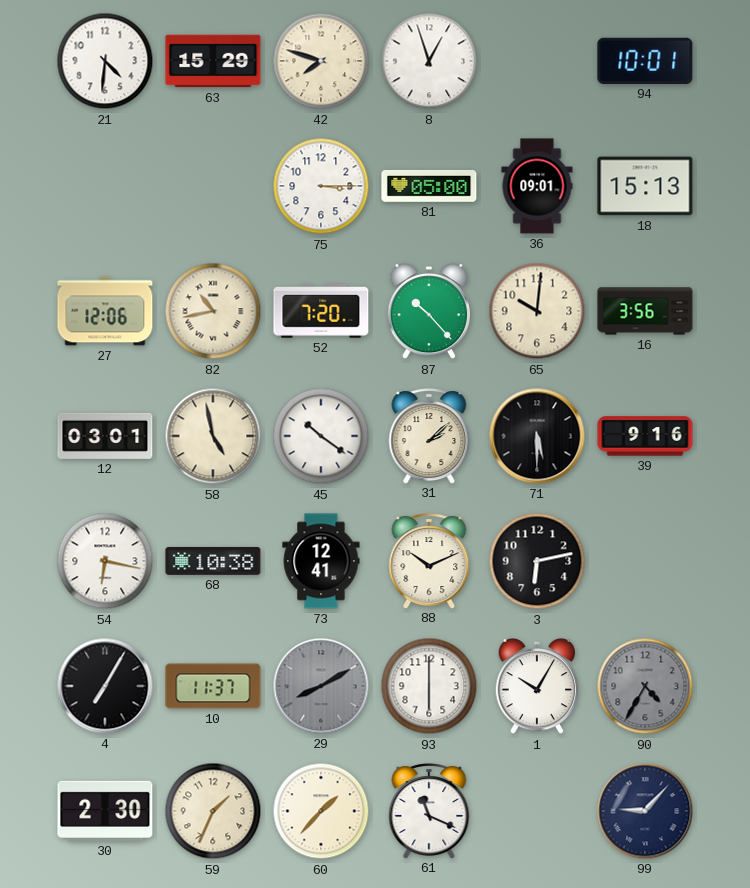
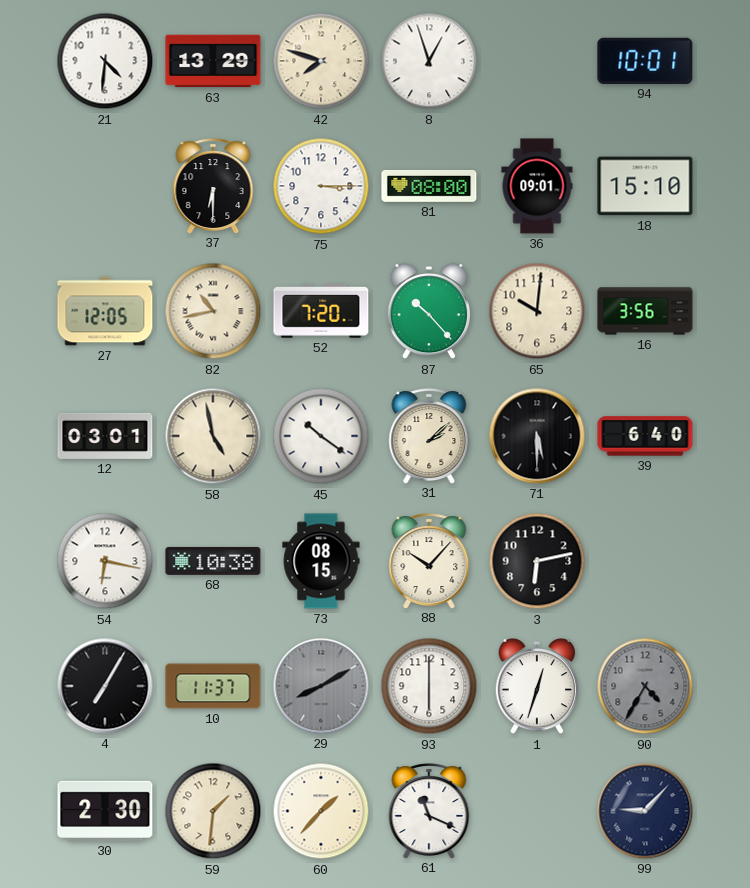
63: 15:29 -> 13:29
37: none -> 6:30
81: 05:00 -> 08:00
18: 15:13 -> 15:10
27: 12:06 -> 12:05
39: 9:16 -> 6:40
73: 12:41 -> 08:15
88: 10:11 -> 10:07
1: 10:05 -> 12:33
59: 1:34 -> 1:31
